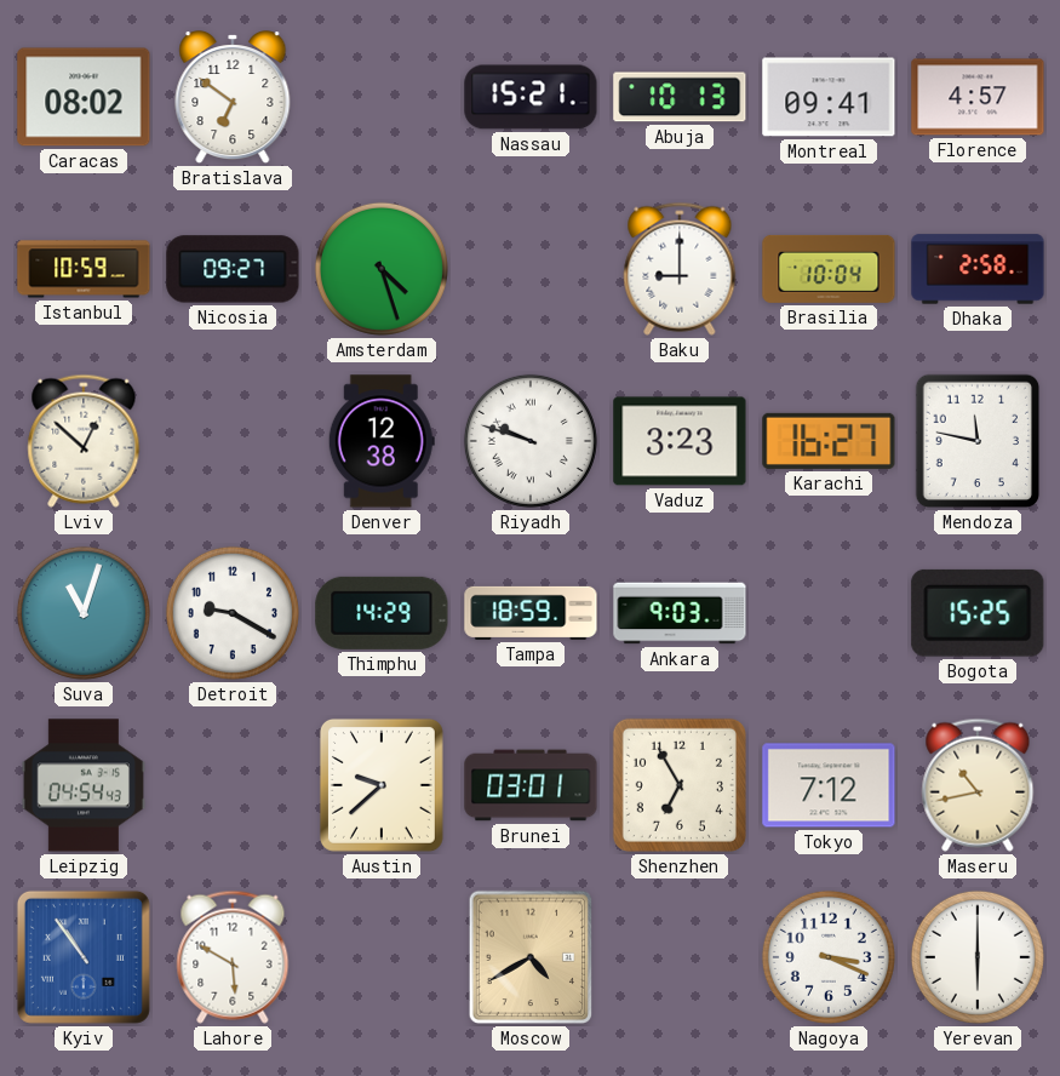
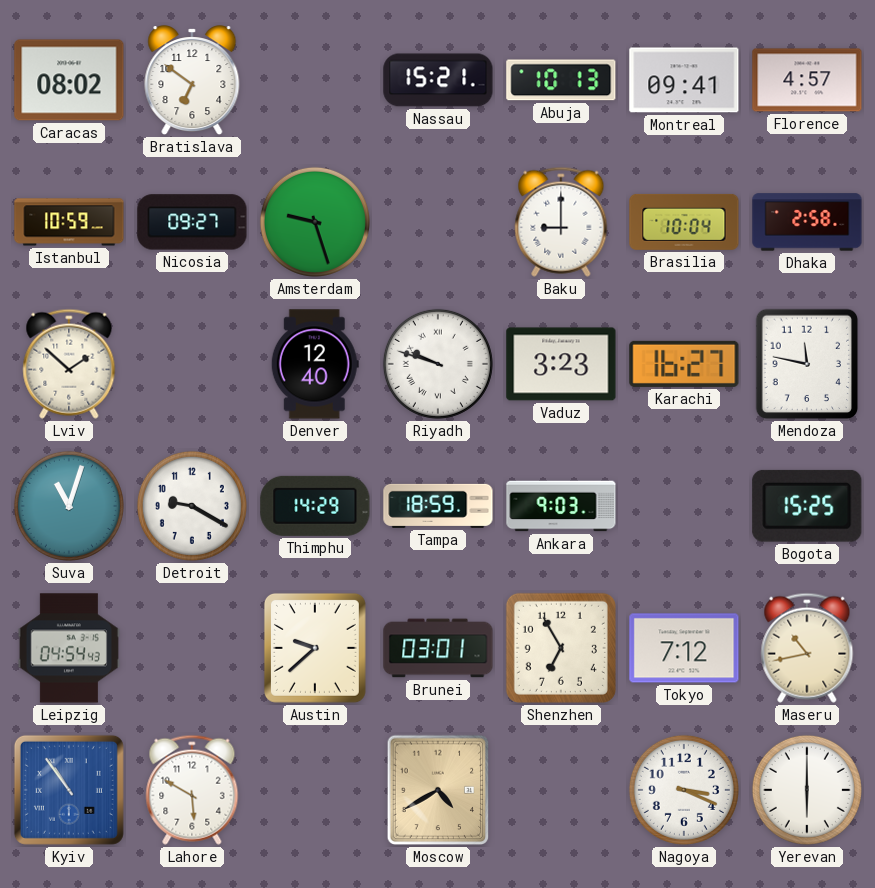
Amsterdam: 4:27 -> 9:27
Lviv: 12:52 -> 1:52
Denver: 12:38 -> 12:40
